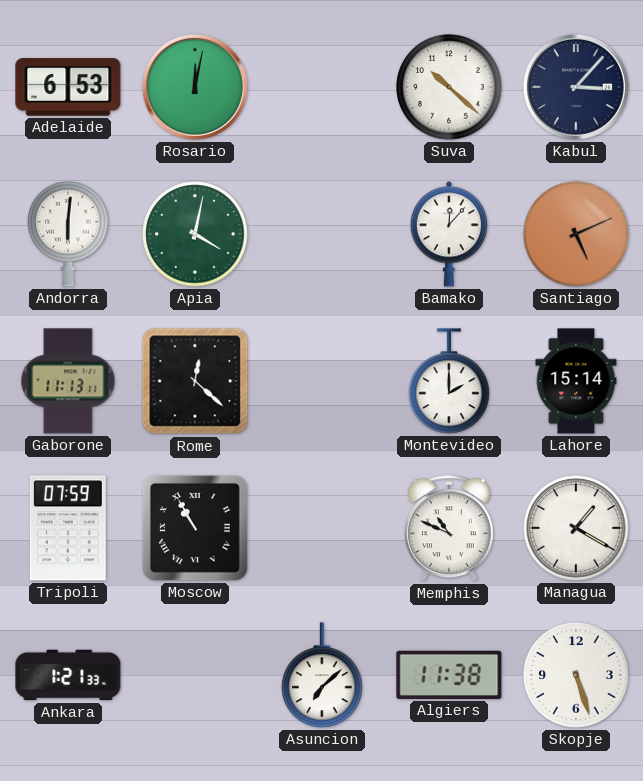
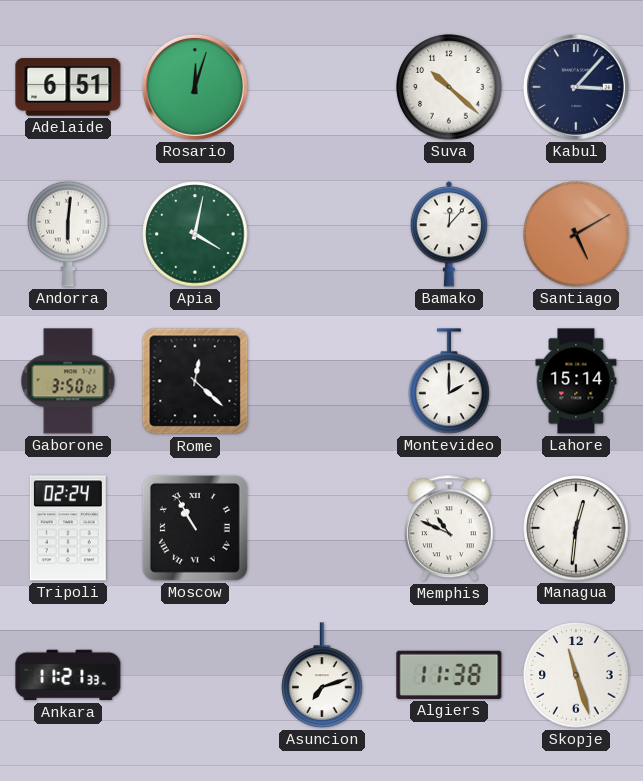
Adelaide: 6:53 -> 6:51
Rosario: 12:02 -> 12:03
Santiago: 5:11 -> 5:10
Gaborone: 11:13 -> 3:50
Tripoli: 07:59 -> 02:24
Managua: 1:20 -> 12:31
Ankara: 1:21 -> 11:21
Asuncion: 7:08 -> 7:12
Skopje: 5:27 -> 11:27
